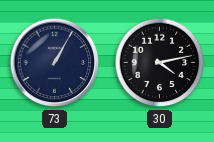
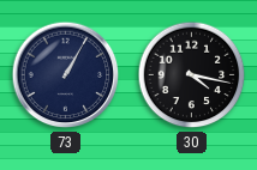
30: 4:13 -> 4:17
